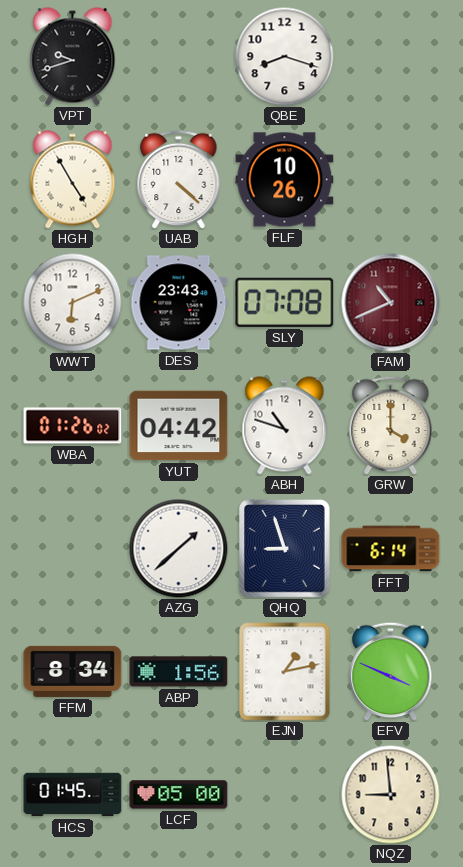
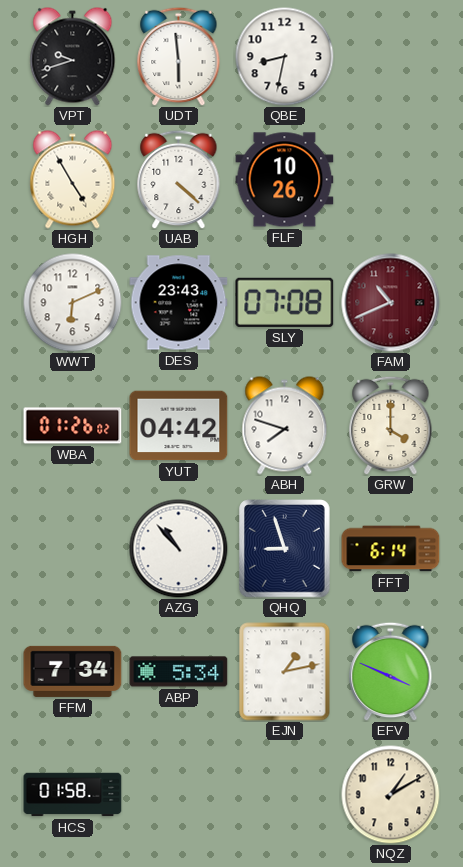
UDT: none -> 5:59
QBE: 8:18 -> 8:32
ABH: 10:48 -> 7:48
AZG: 1:38 -> 10:53
FFM: 8:34 -> 7:34
ABP: 1:56 -> 5:34
HCS: 01:45 -> 01:58
LCF: 05:00 -> none
NQZ: 8:59 -> 1:10
